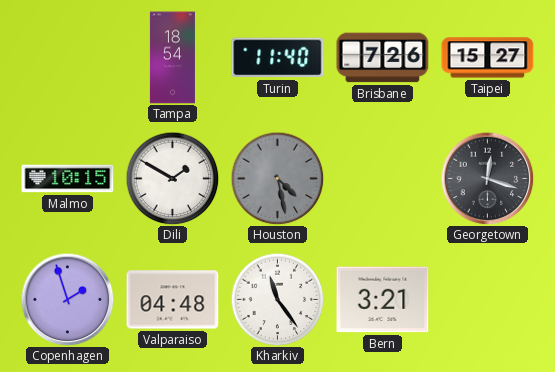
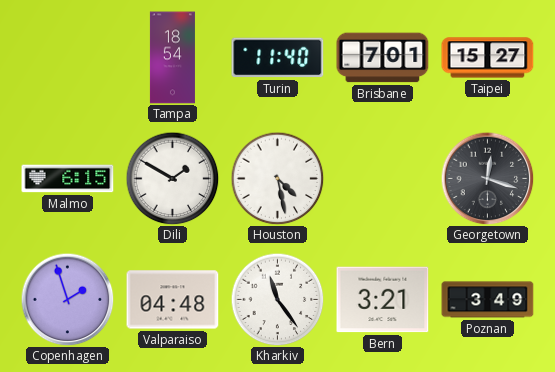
Brisbane: 7:26 -> 7:01
Malmo: 10:15 -> 6:15
Houston dial: grey -> white
Poznan: none -> 3:49
